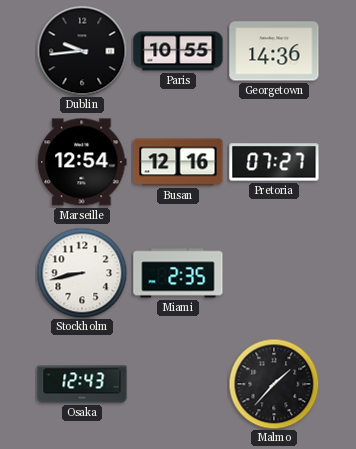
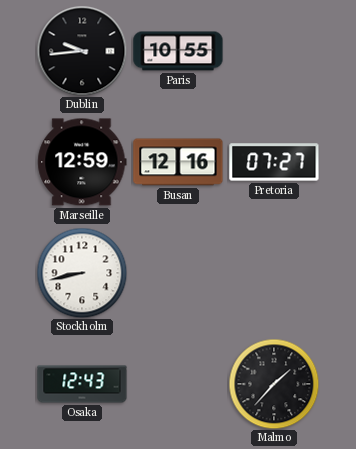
Georgetown: 14:36 -> none
Marseille: 12:54 -> 12:59
Miami: 2:35 -> none
